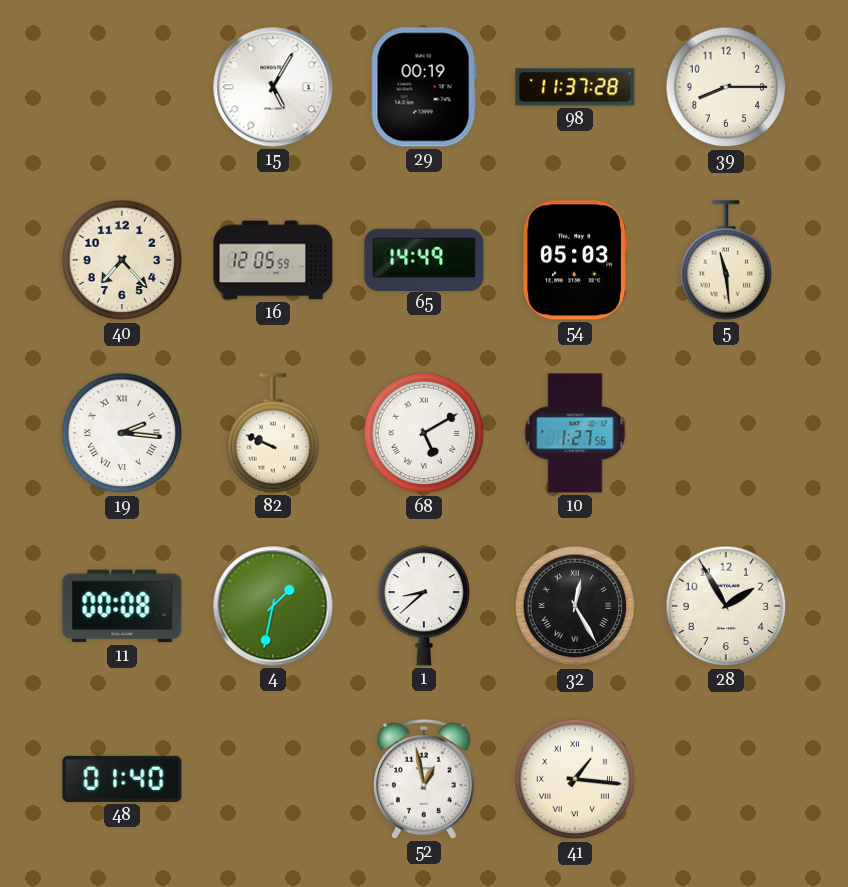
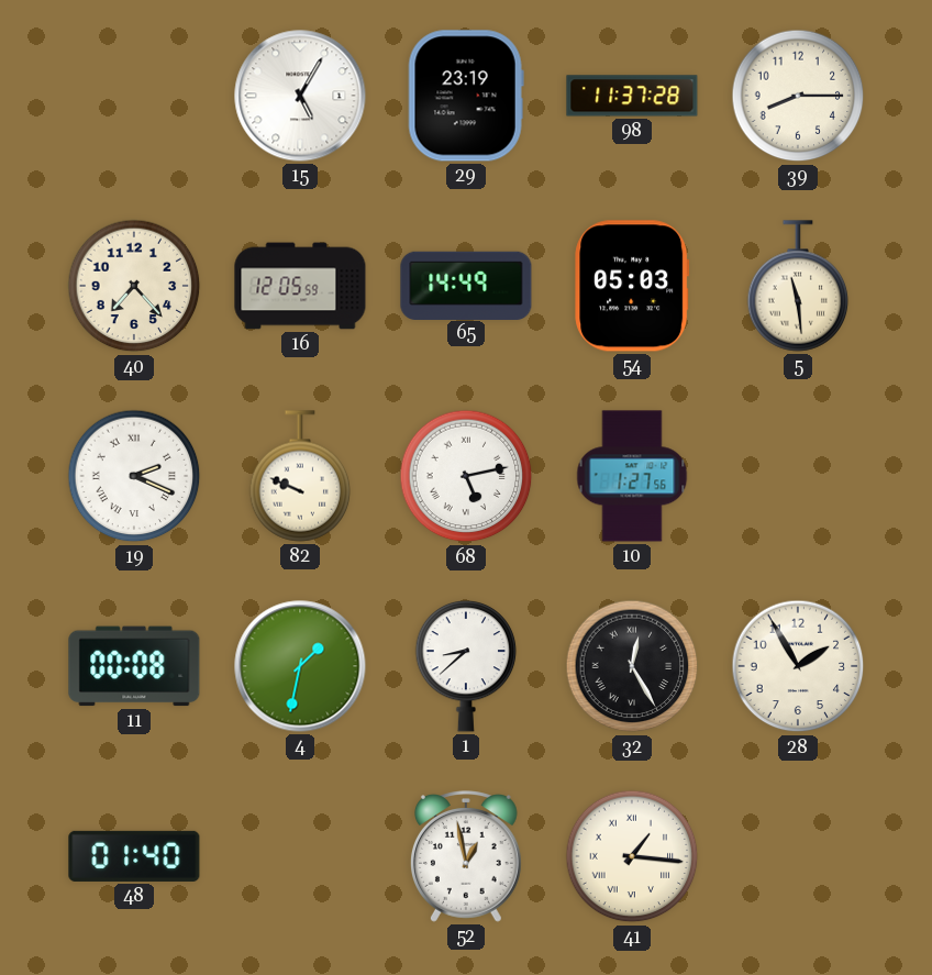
29: 00:19 -> 23:19
19: 2:16 -> 2:19
68: 5:10 -> 5:13
